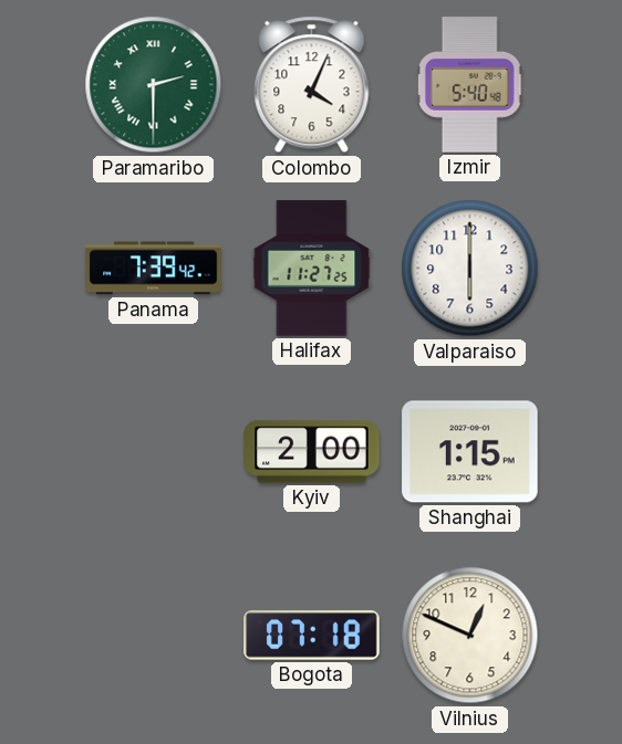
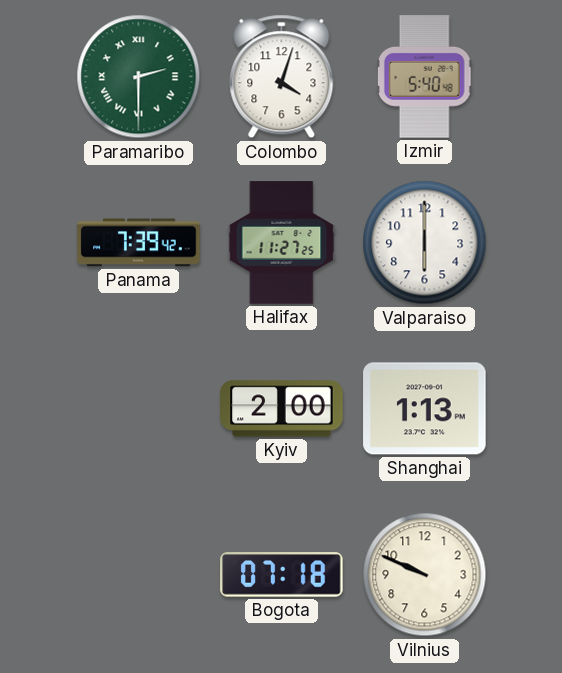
Colombo: 4:04 -> 4:03
Shanghai: 1:15 -> 1:13
Vilnius: 12:49 -> 9:49
